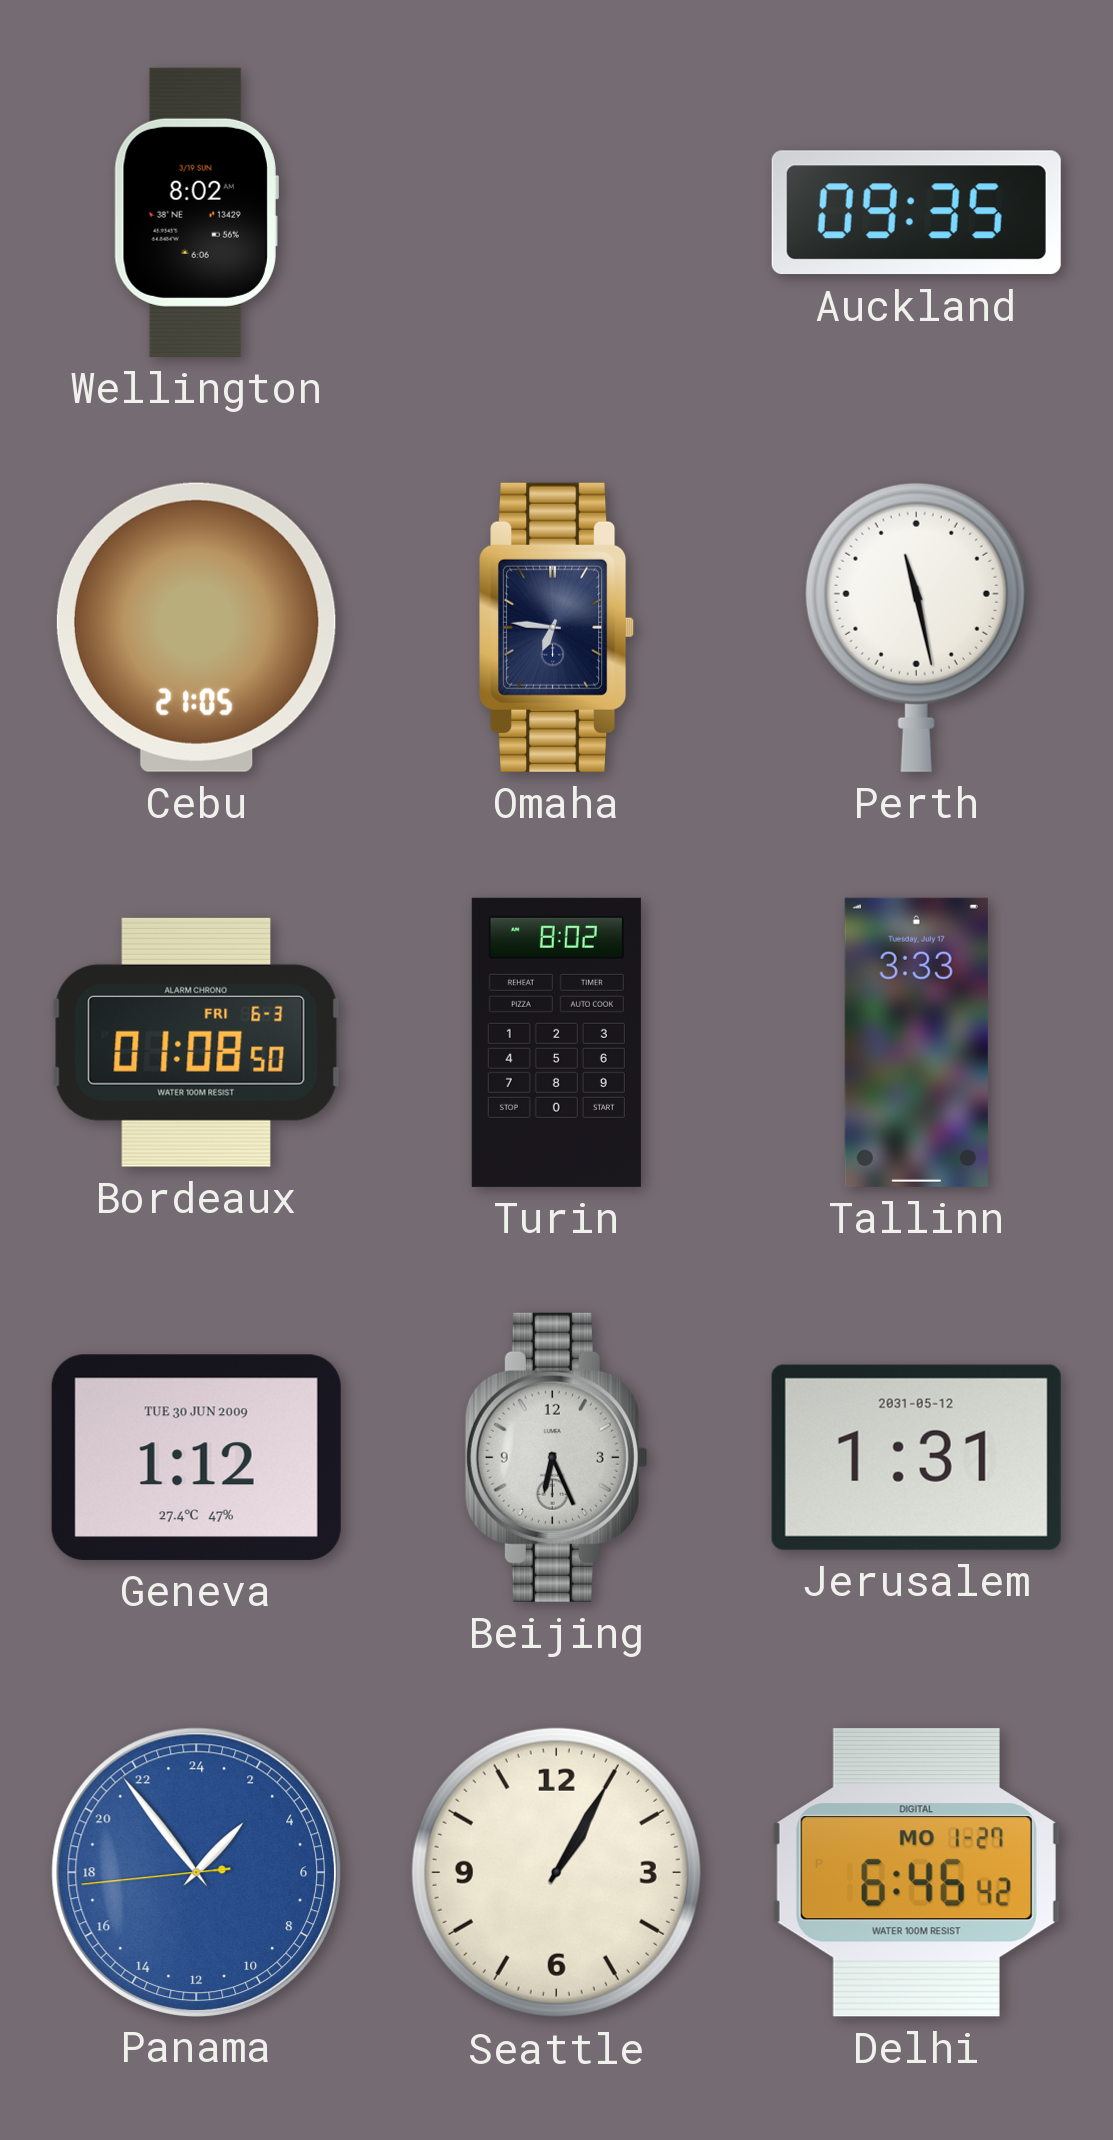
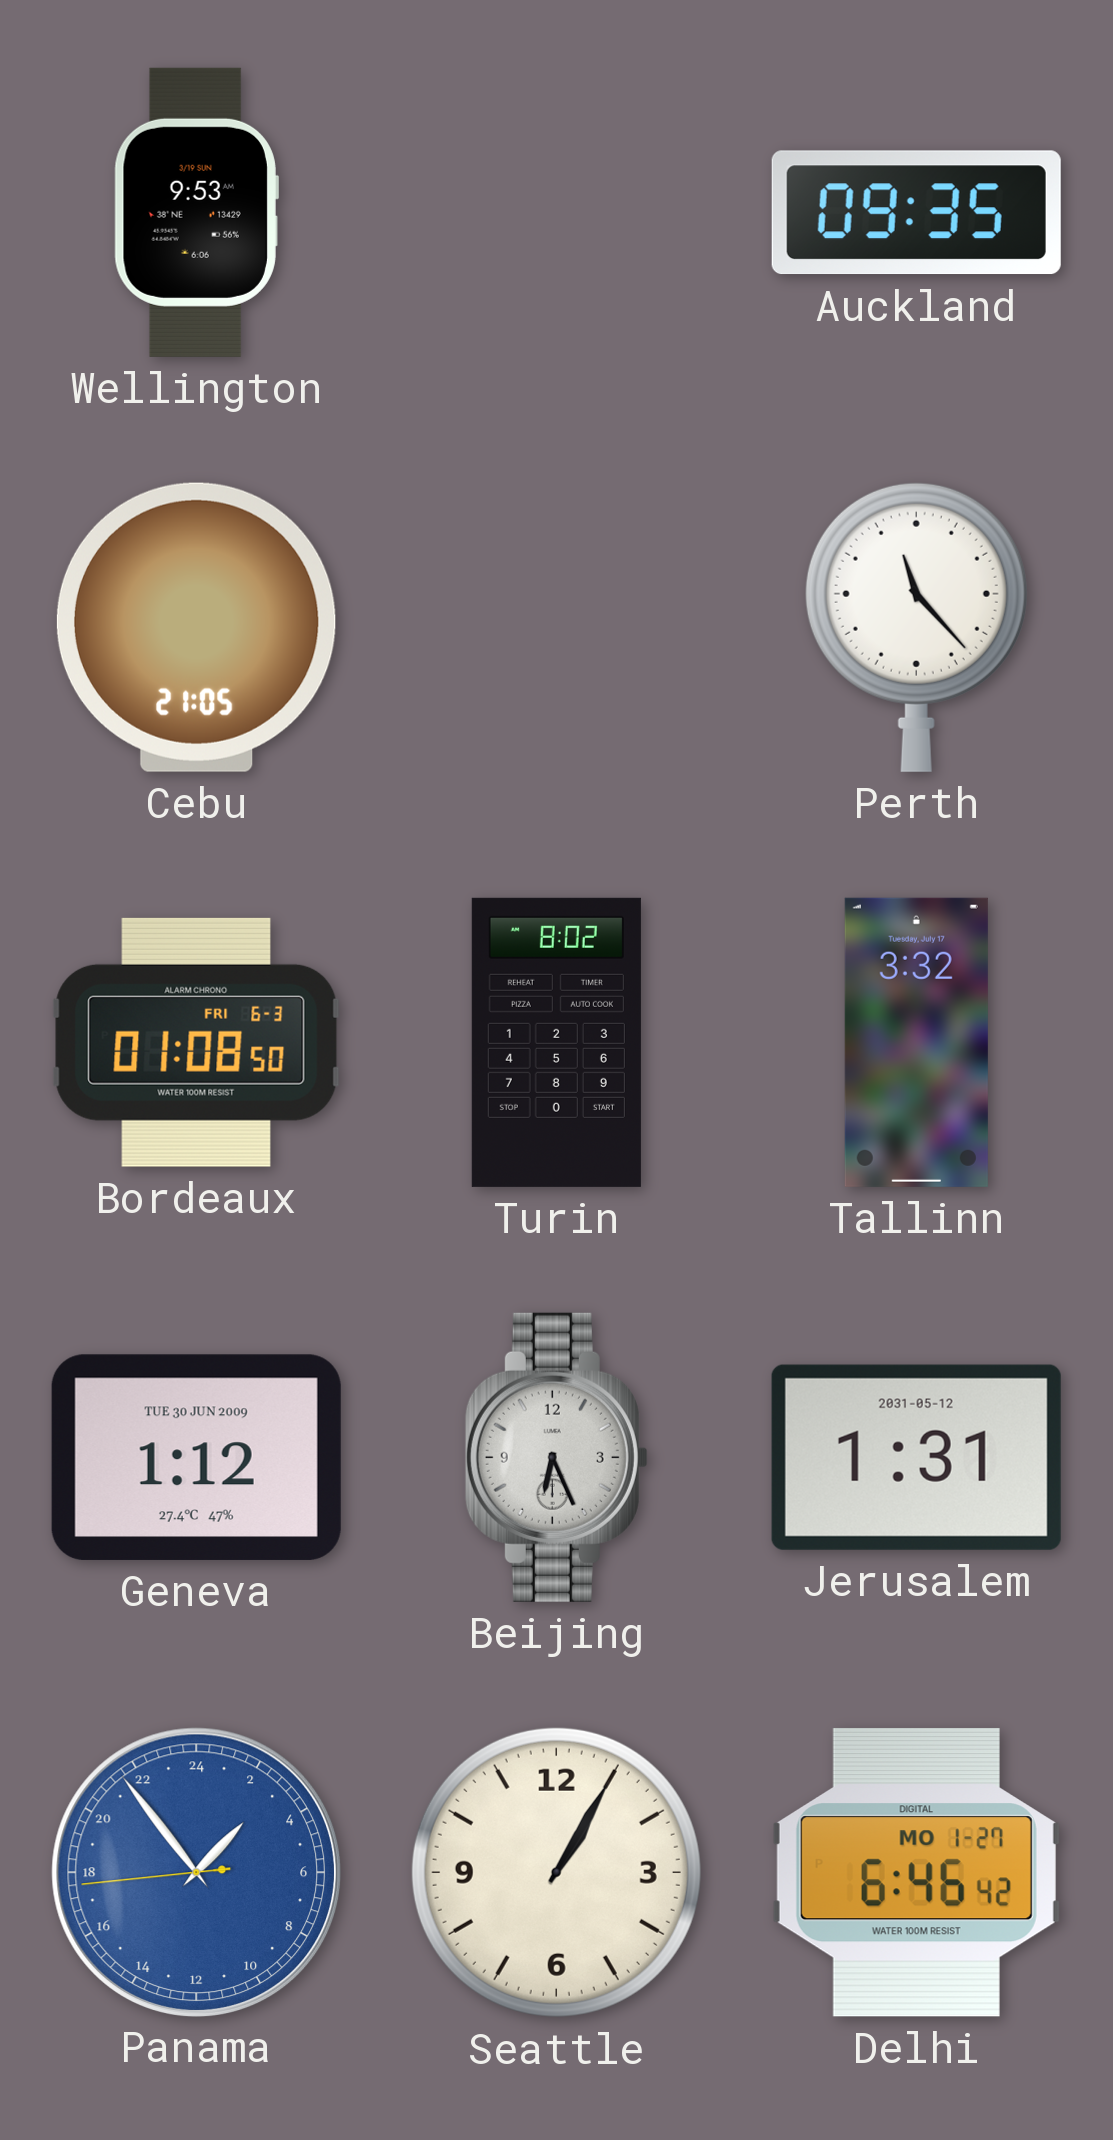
Wellington: 8:02 -> 9:53
Omaha: 6:46 -> none
Perth: 11:28 -> 11:23
Tallinn: 3:33 -> 3:32
